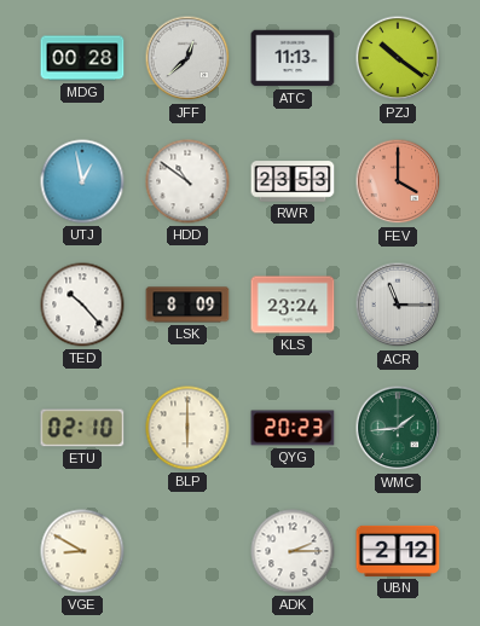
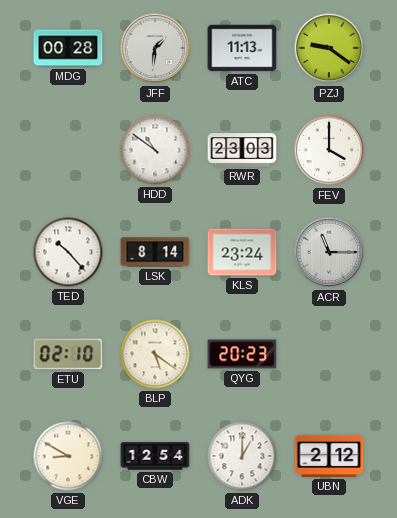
JFF: 12:38 -> 1:31
PZJ: 10:21 -> 9:21
UTJ: 12:58 -> none
RWR: 23:53 -> 23:03
FEV dial: salmon -> white
LSK: 8:09 -> 8:14
BLP: 6:00 -> 5:21
WMC: 1:44 -> none
CBW: none -> 12:54
ADK: 2:15 -> 1:00
